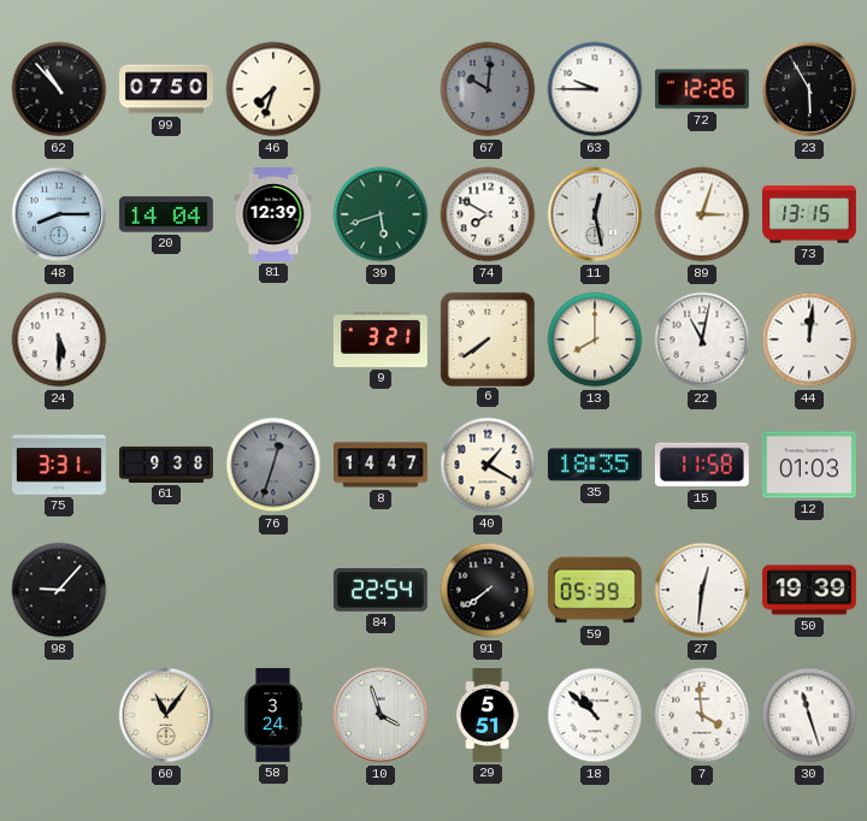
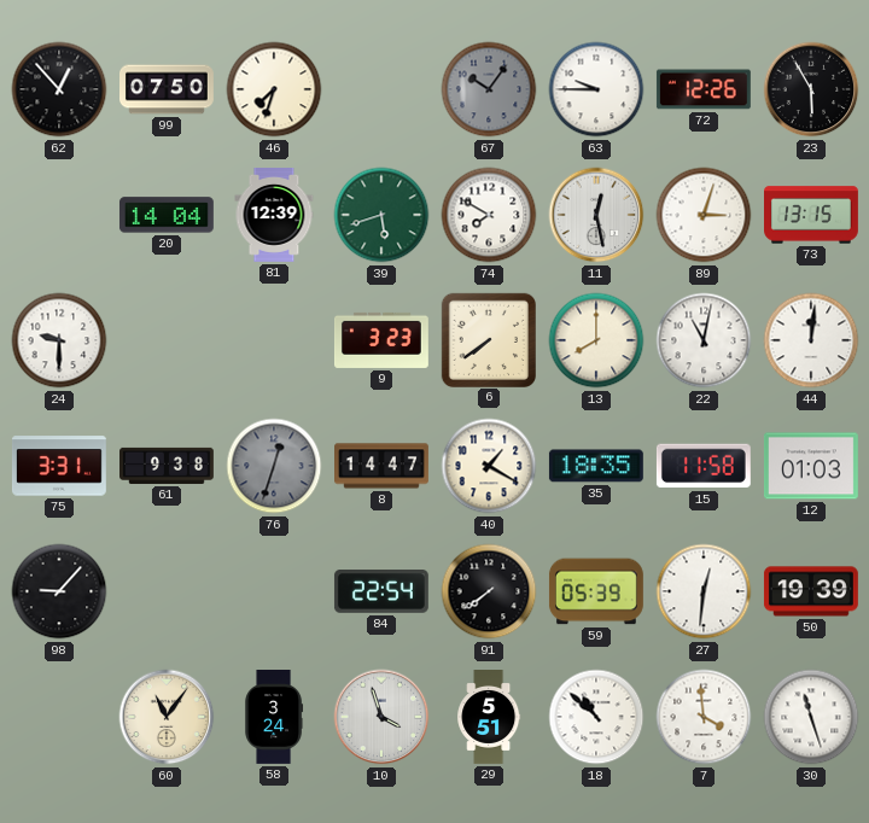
62: 10:53 -> 12:53
67: 10:01 -> 10:06
48: 8:15 -> none
24: 5:30 -> 9:30
9: 3:21 -> 3:23
